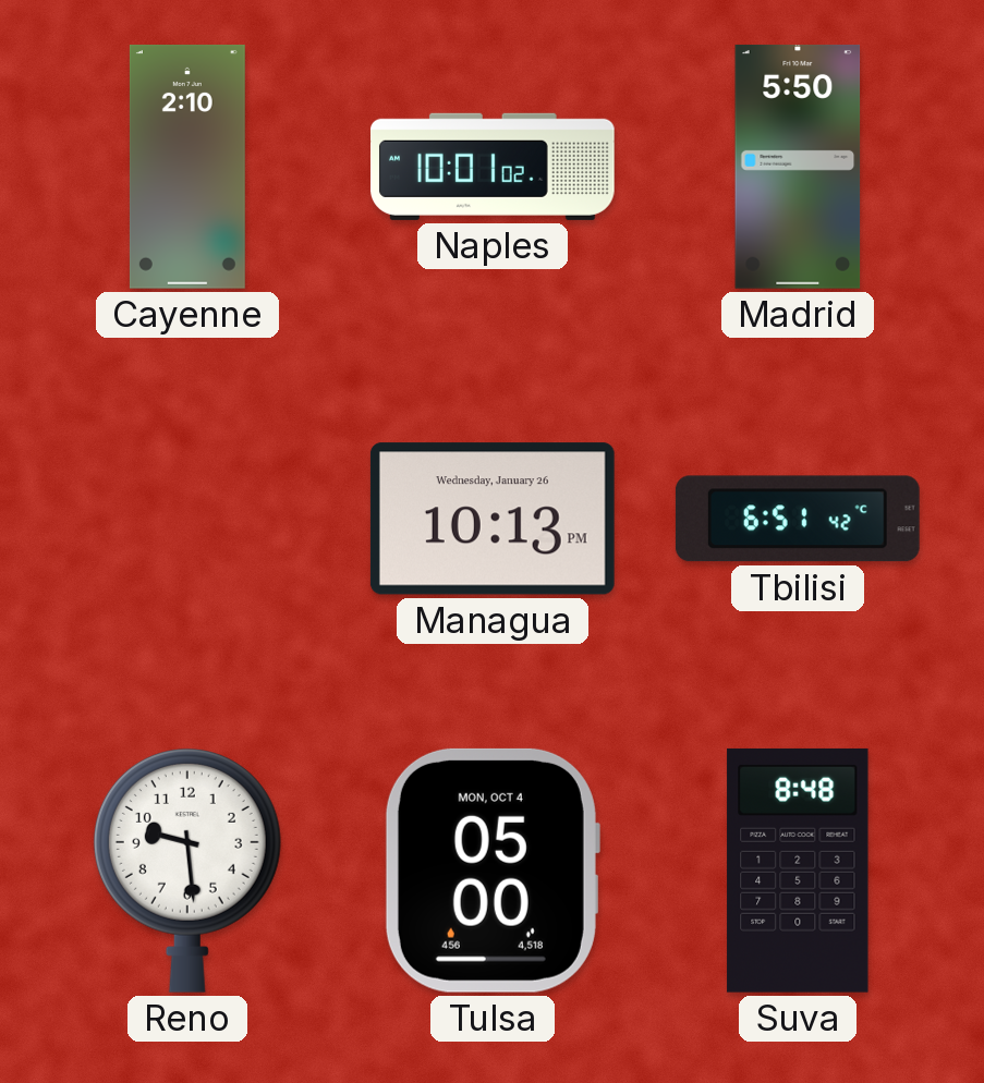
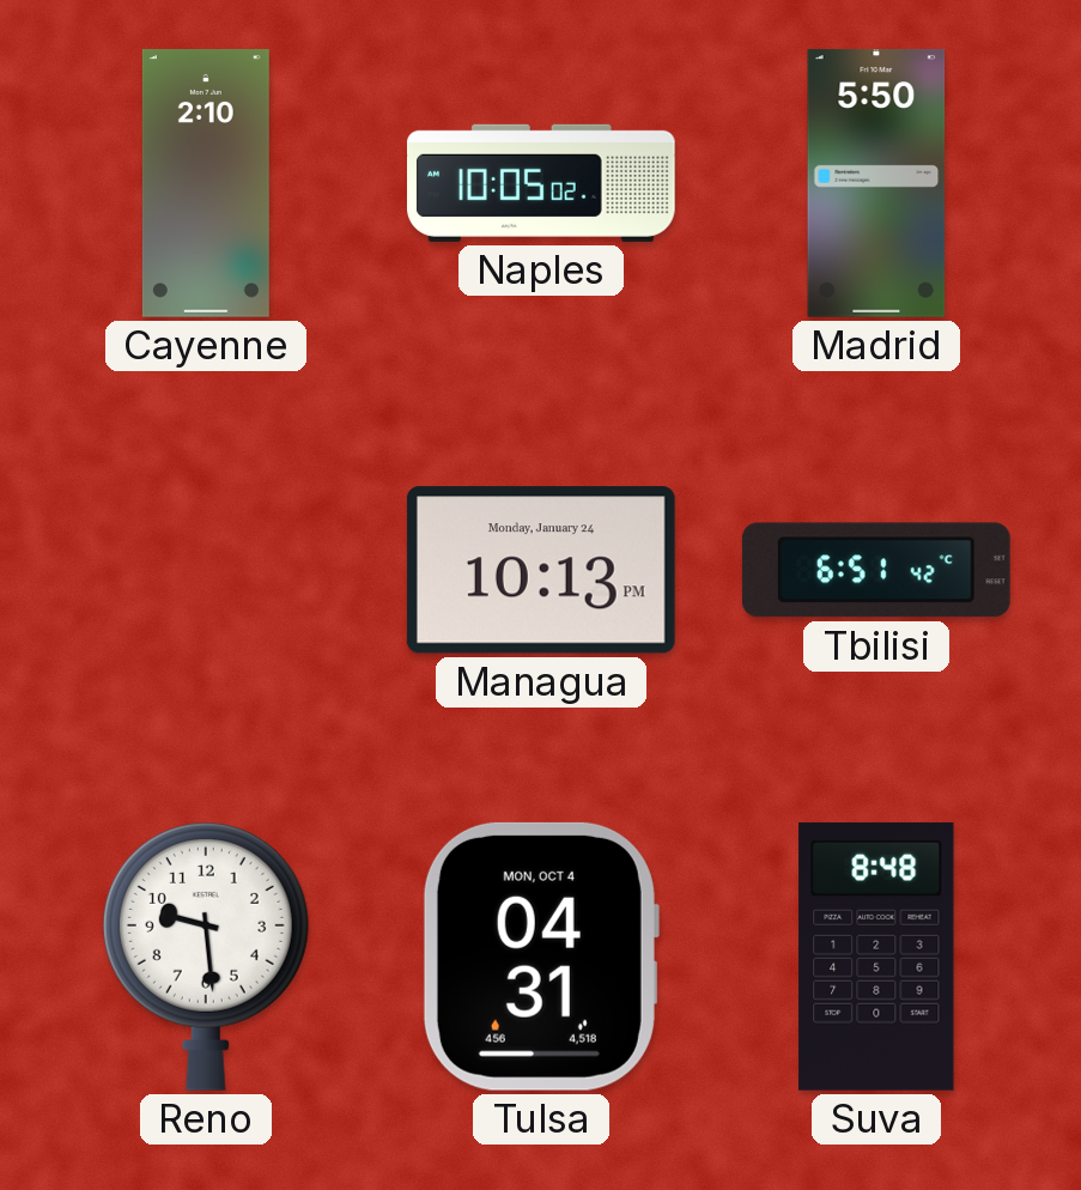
Naples: 10:01 -> 10:05
Managua date: Wednesday, January 26 -> Monday, January 24
Tulsa: 05:00 -> 04:31
